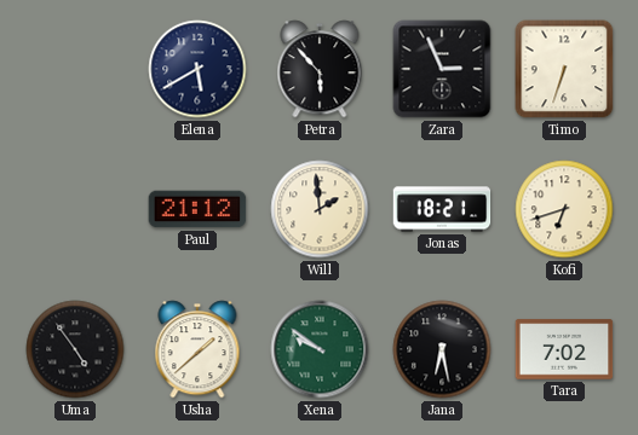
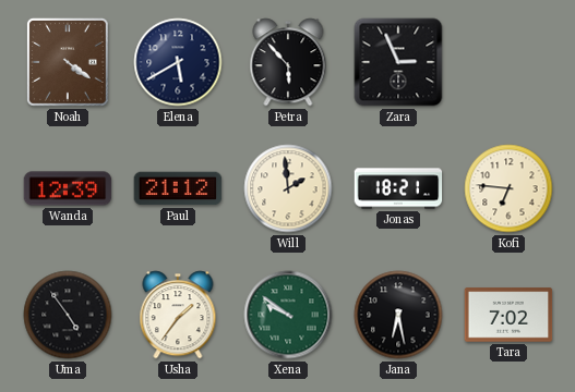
Noah: none -> 4:21
Timo: 6:33 -> none
Wanda: none -> 12:39
Kofi: 6:42 -> 6:46
Usha: 1:38 -> 1:36
